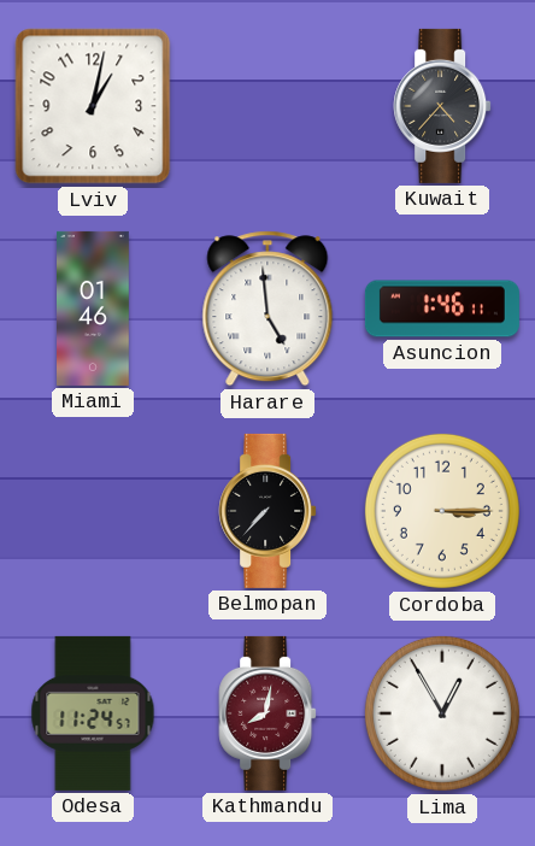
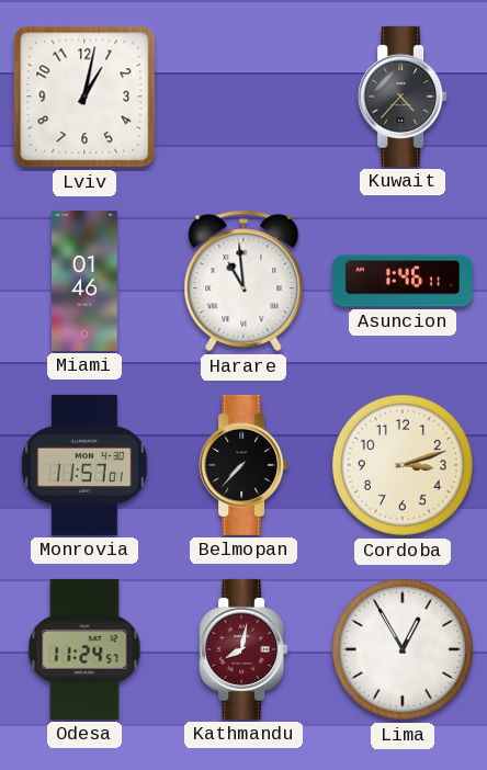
Harare: 4:59 -> 10:59
Monrovia: none -> 11:57
Cordoba: 3:15 -> 3:12
